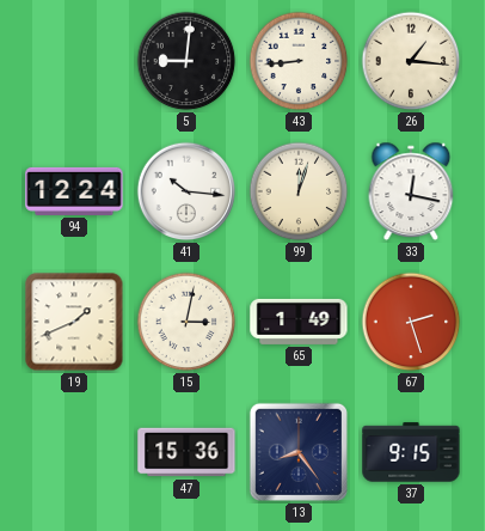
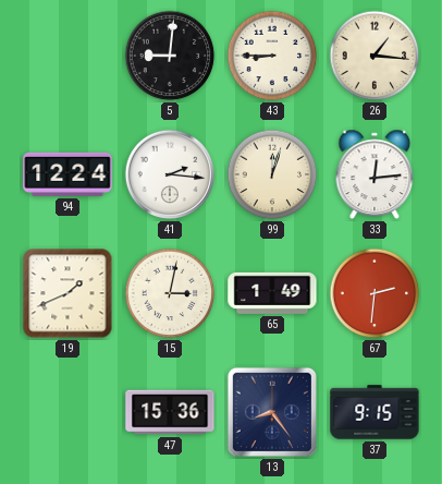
43: 8:44 -> 8:45
41: 10:16 -> 2:16
33: 12:17 -> 12:14
67: 2:27 -> 2:31
